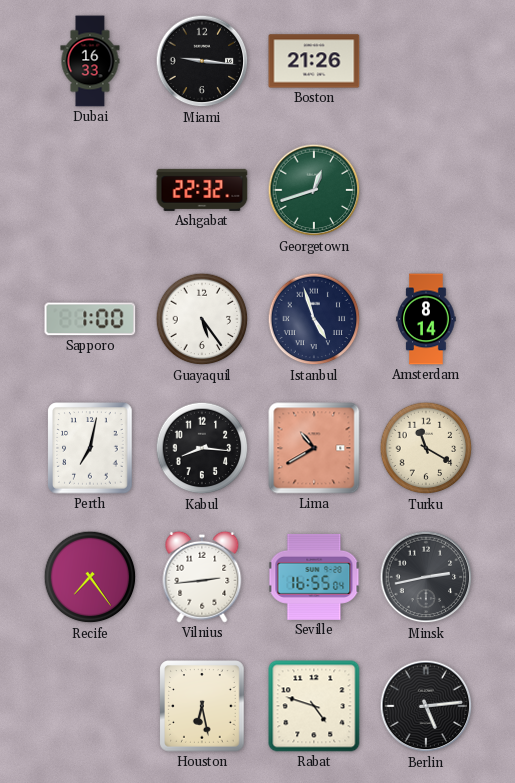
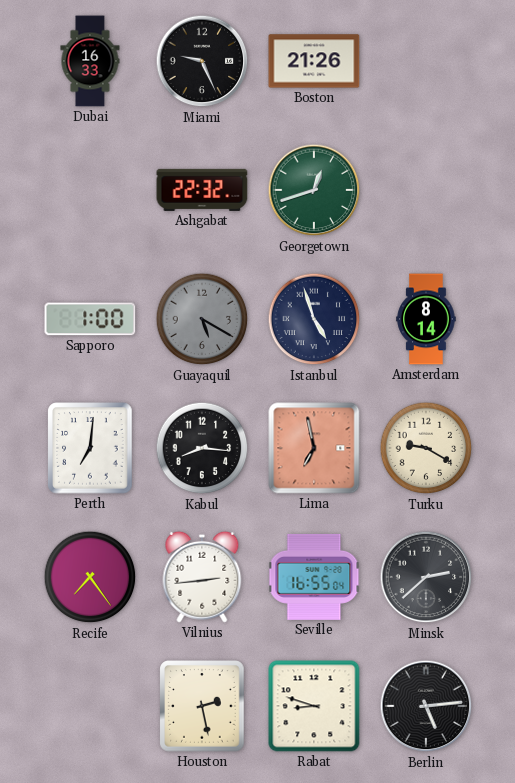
Miami: 9:16 -> 9:26
Guayaquil: 5:24 -> 5:20
Guayaquil dial: white -> grey
Perth: 7:02 -> 7:01
Lima: 10:40 -> 6:58
Turku: 11:20 -> 9:20
Minsk: 2:43 -> 2:38
Houston: 6:28 -> 2:28
Rabat: 4:48 -> 8:48
